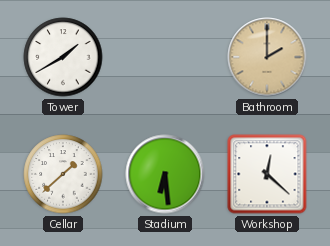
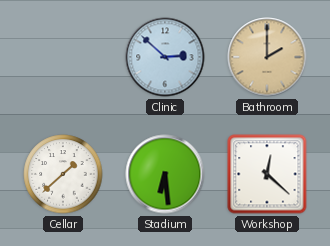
Tower: 1:40 -> none
Clinic: none -> 2:52
